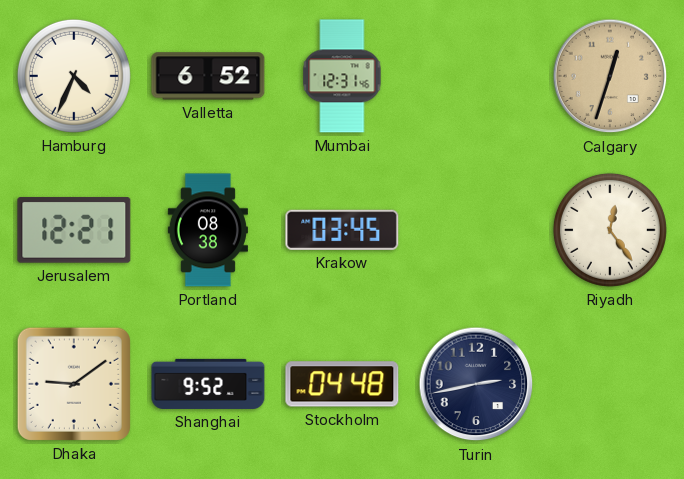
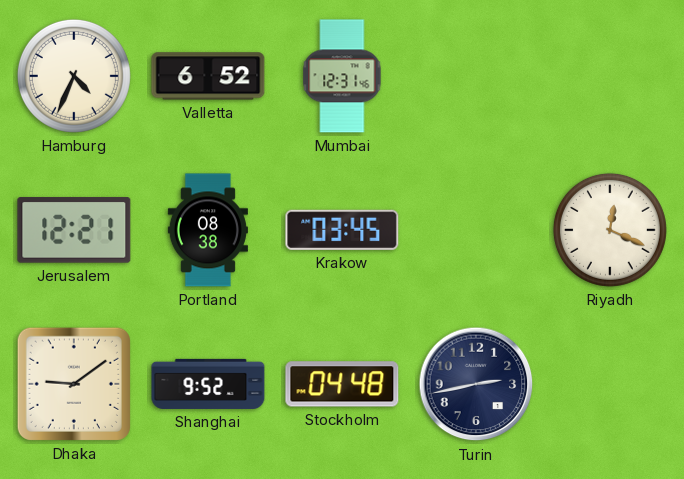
Calgary: 12:33 -> none
Riyadh: 12:24 -> 12:19
